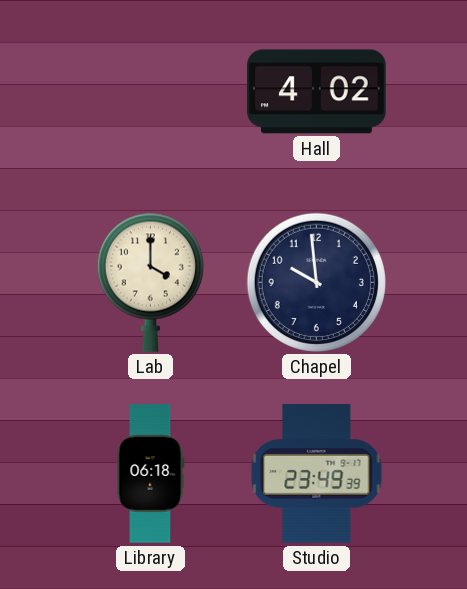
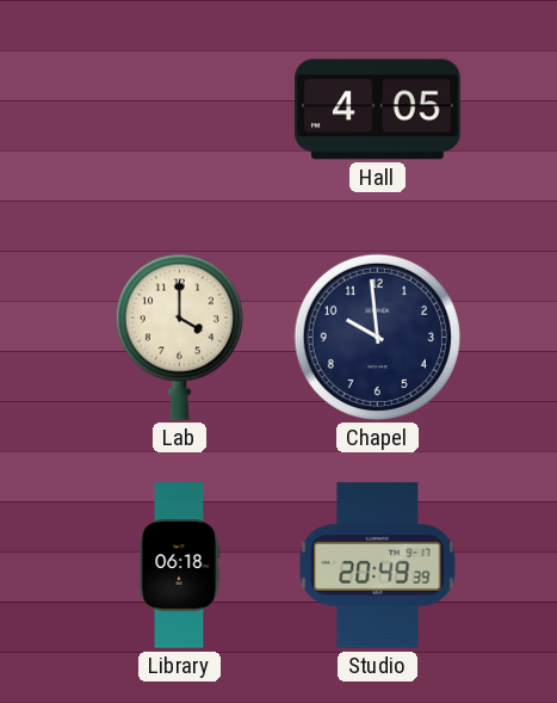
Hall: 4:02 -> 4:05
Studio: 23:49 -> 20:49
